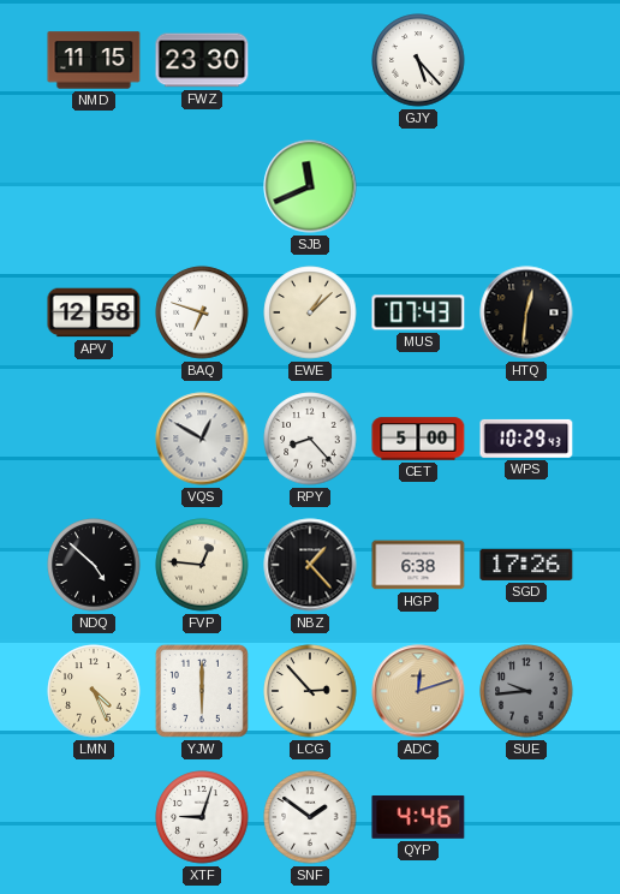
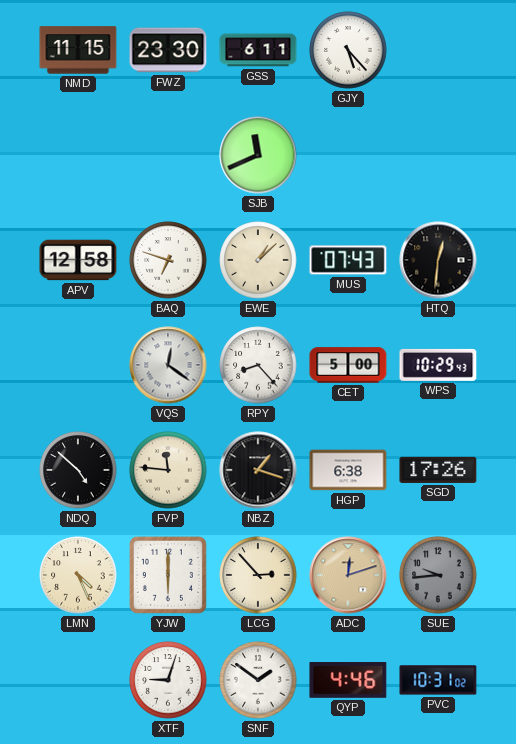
GSS: none -> 6:11
VQS: 12:50 -> 12:21
FVP: 12:46 -> 11:46
NBZ: 1:23 -> 1:18
PVC: none -> 10:31
